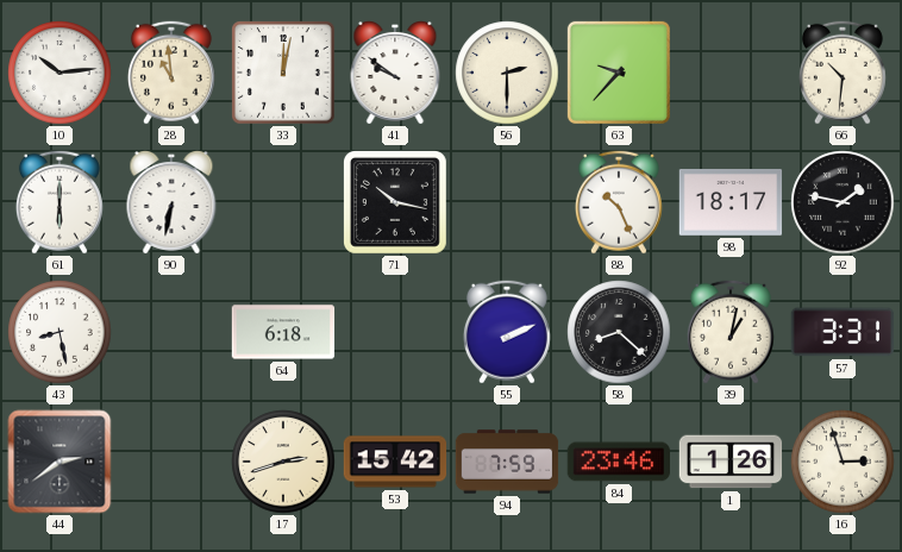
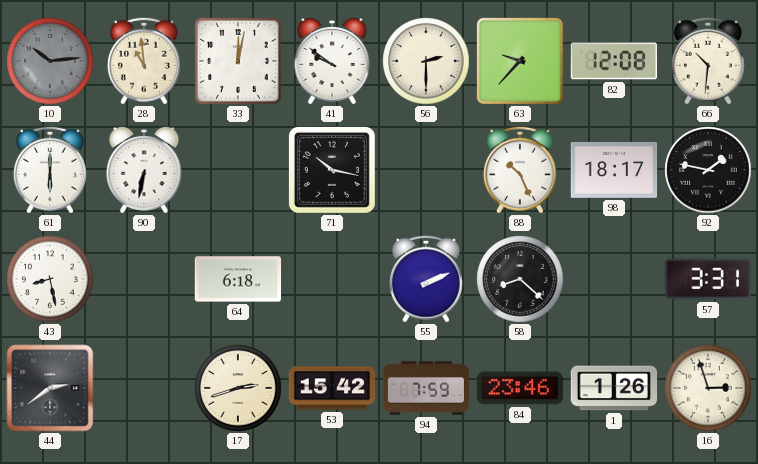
10 dial: white -> grey
82: none -> 12:08
39: 1:02 -> none
